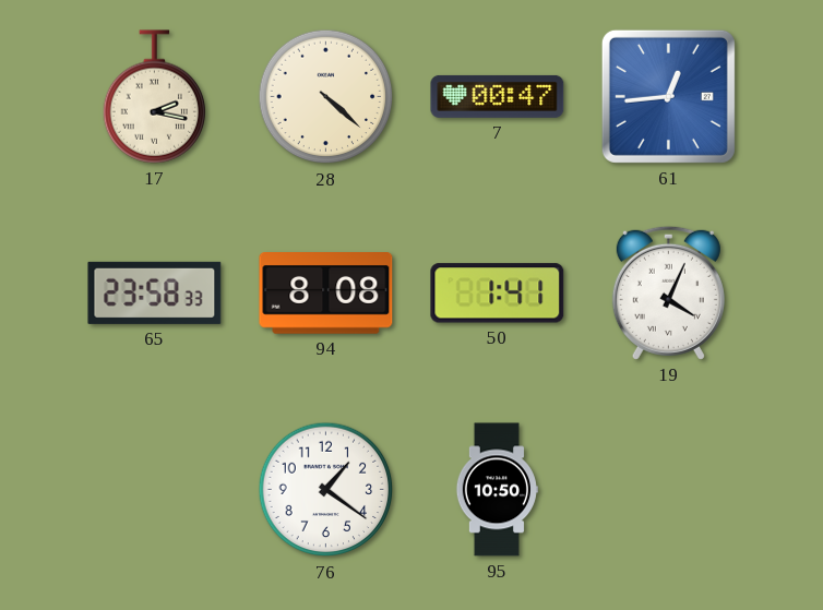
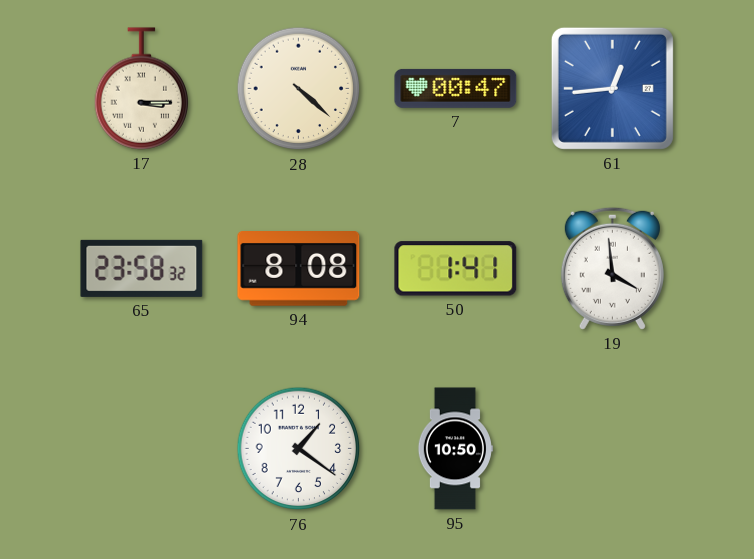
17: 2:17 -> 3:15
65: 23:58:33 -> 23:58:32
19: 4:04 -> 3:59
